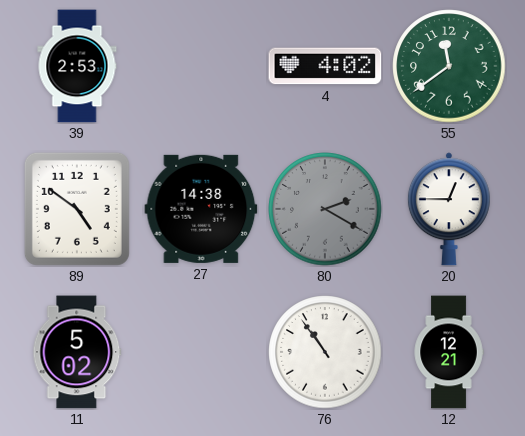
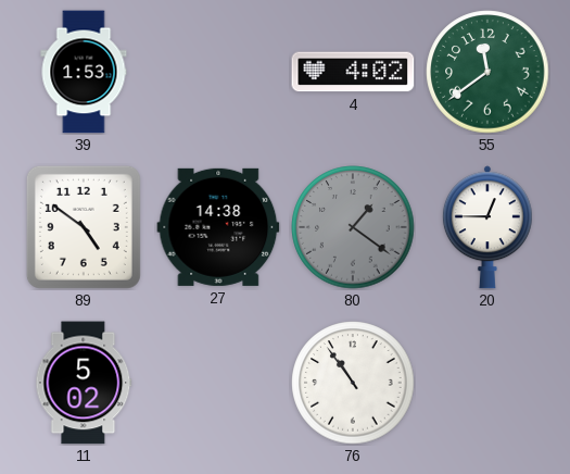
39: 2:53 -> 1:53
80: 2:20 -> 1:21
12: 12:21 -> none
